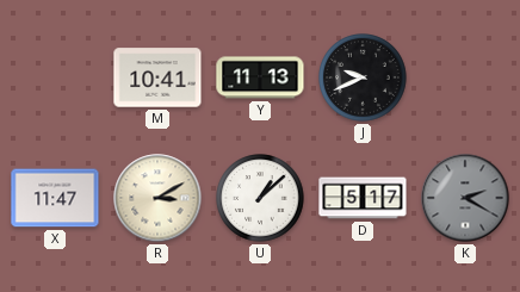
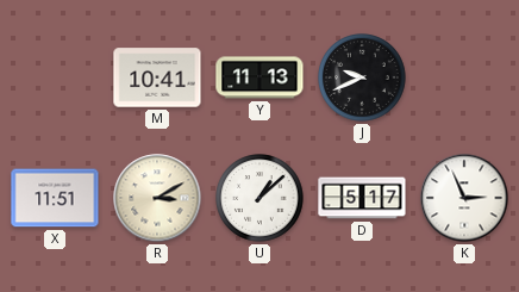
X: 11:47 -> 11:51
K: 2:20 -> 2:56
K dial: grey -> white
